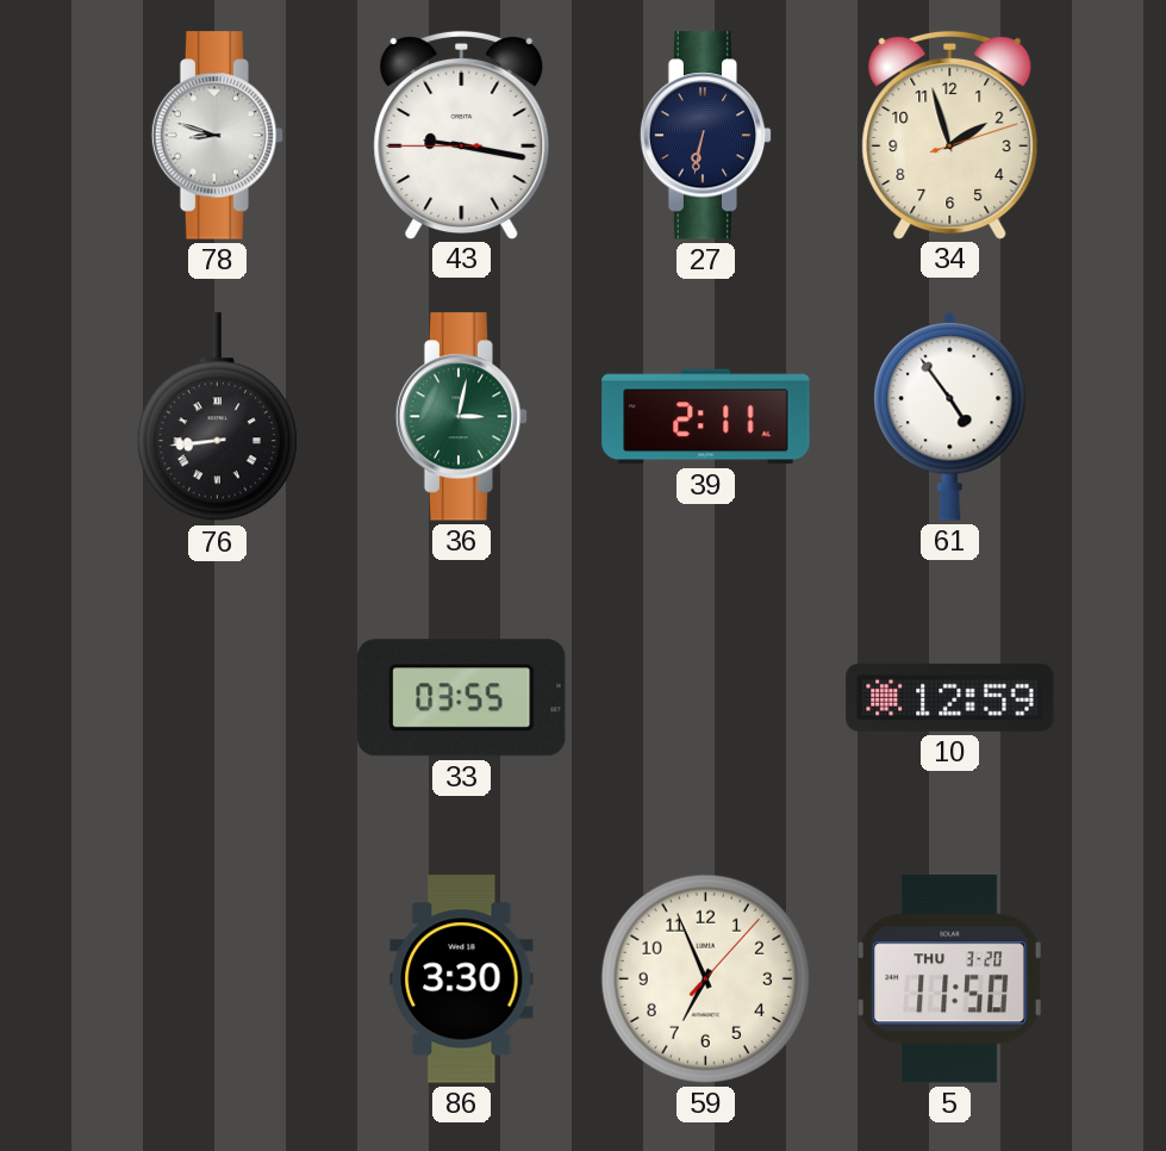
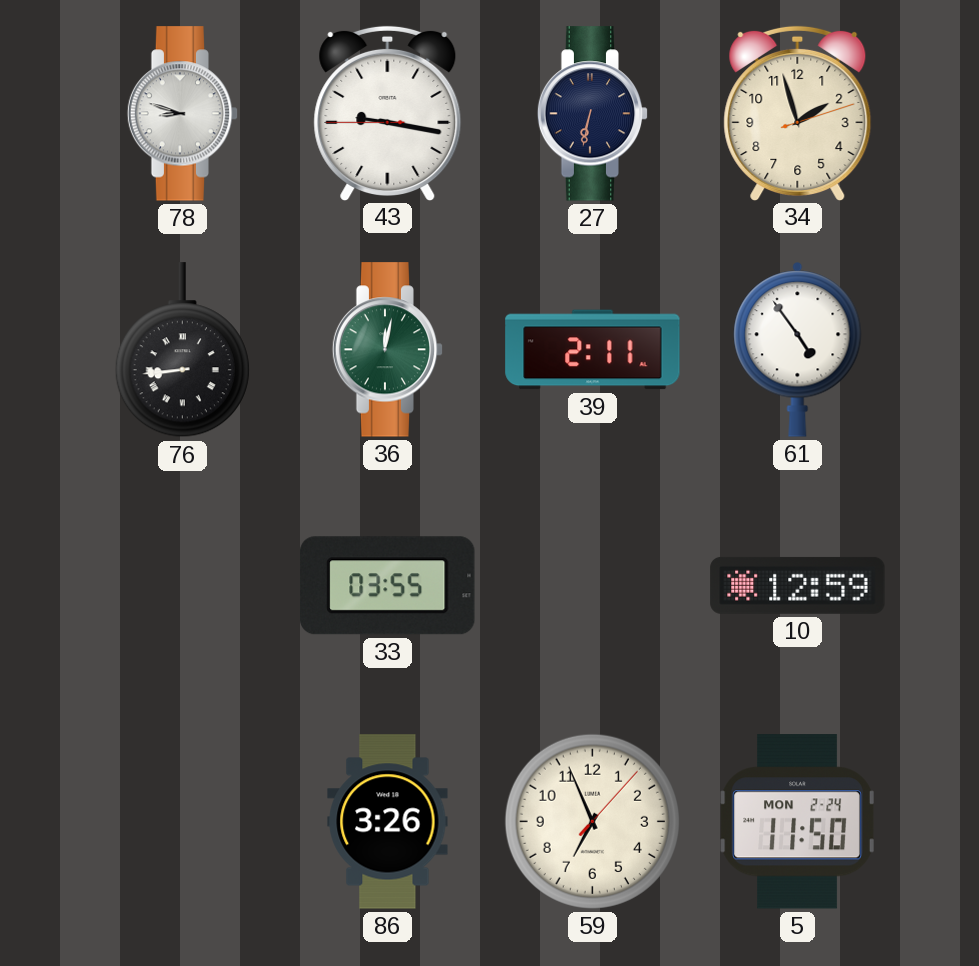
36: 3:02 -> 12:02
86: 3:30 -> 3:26
5 date: THU 3-20 -> MON 2-24
